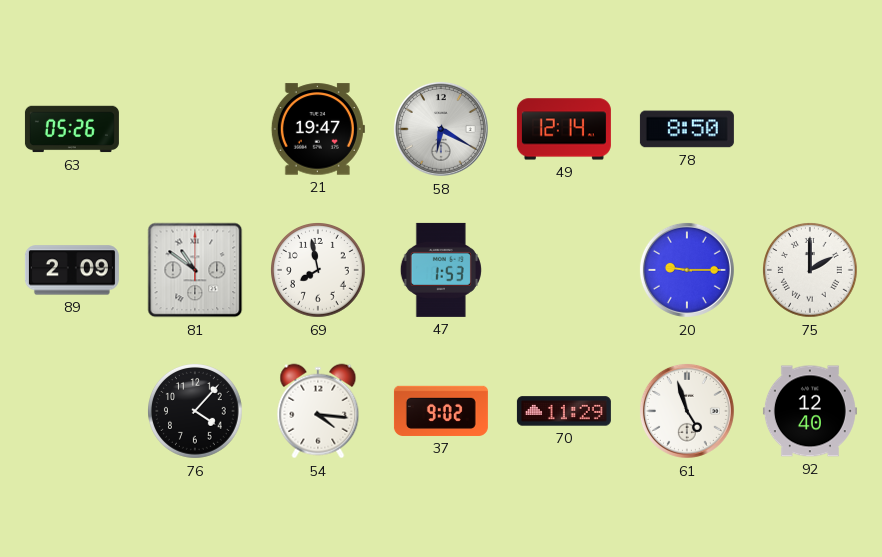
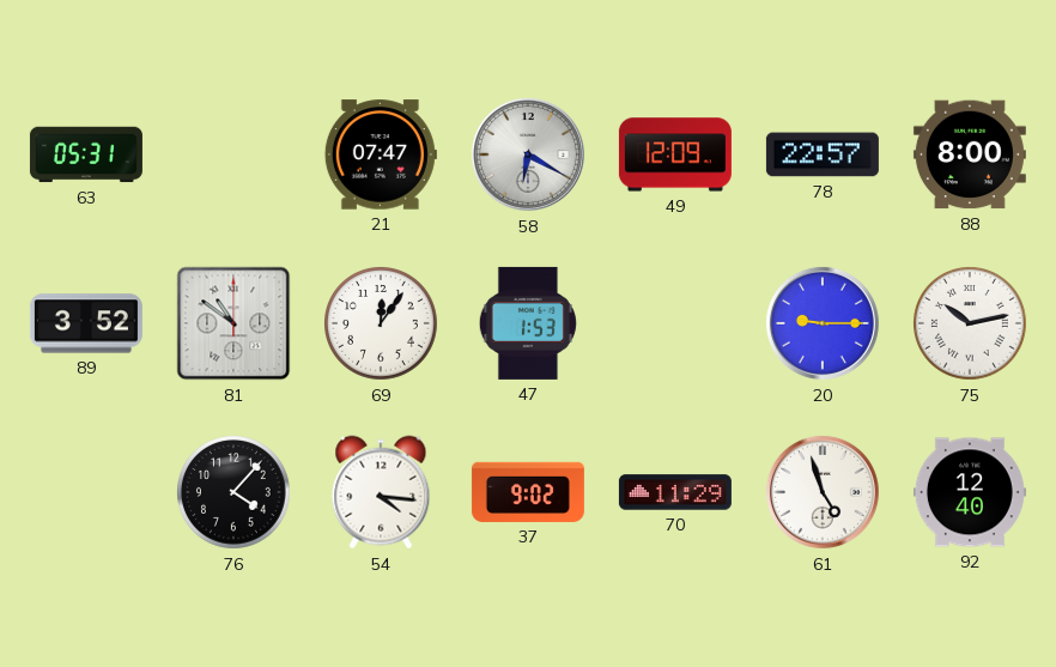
63: 05:26 -> 05:31
21: 19:47 -> 07:47
49: 12:14 -> 12:09
78: 8:50 -> 22:57
88: none -> 8:00
89: 2:09 -> 3:52
69: 7:58 -> 12:06
75: 2:00 -> 10:13
